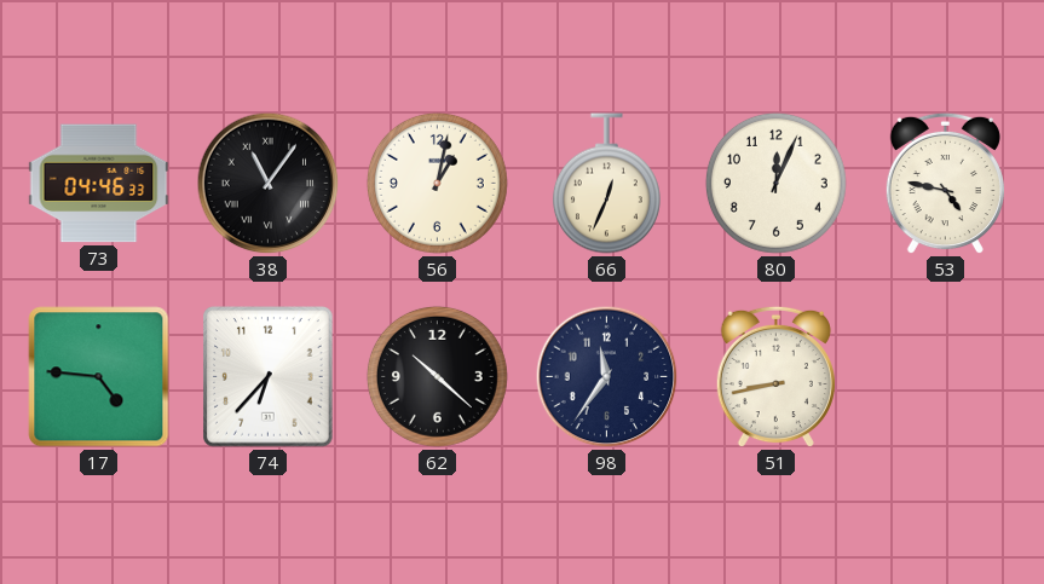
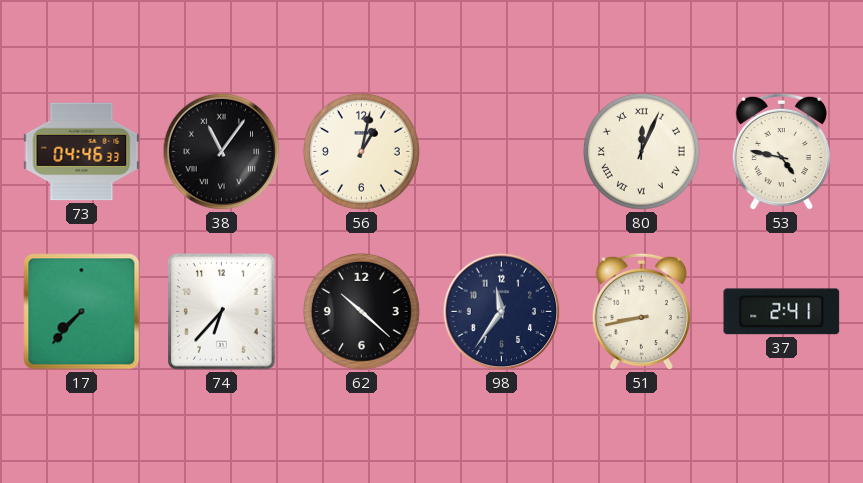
66: 12:34 -> none
80 numerals: Arabic -> Roman
17: 4:46 -> 7:37
37: none -> 2:41
